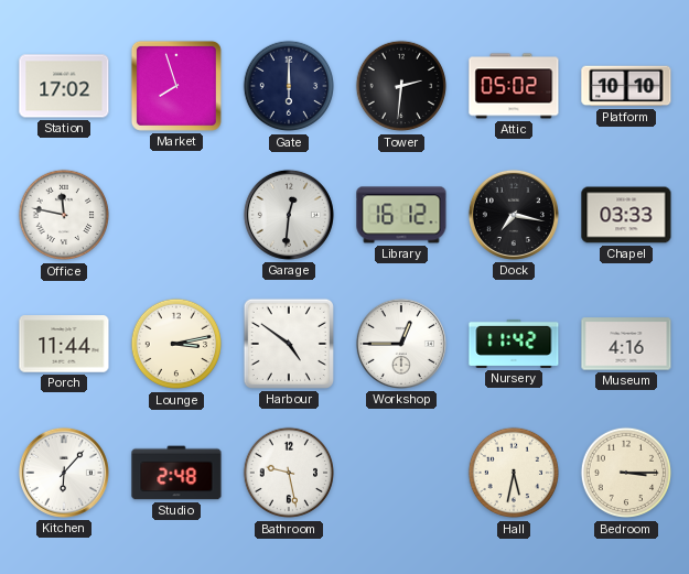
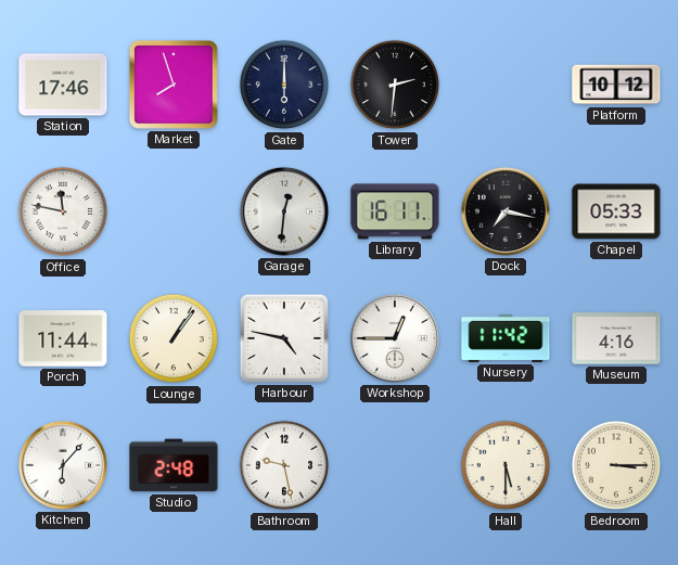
Station: 17:02 -> 17:46
Attic: 05:02 -> none
Platform: 10:10 -> 10:12
Library: 16:12 -> 16:11
Chapel: 03:33 -> 05:33
Lounge: 3:13 -> 1:06
Harbour: 4:51 -> 4:47
Hall: 5:32 -> 5:30
